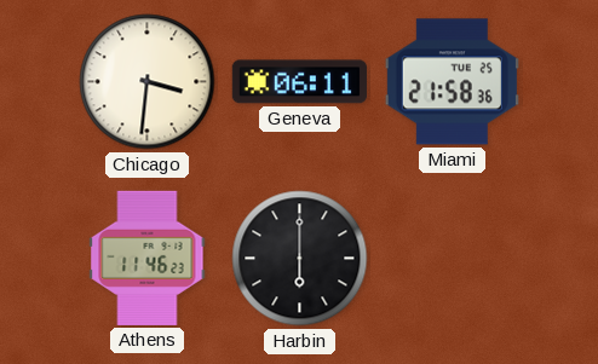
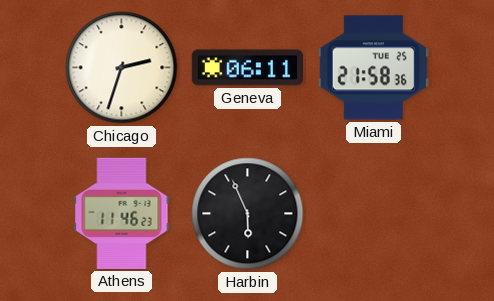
Chicago: 3:31 -> 2:33
Harbin: 6:00 -> 5:56
